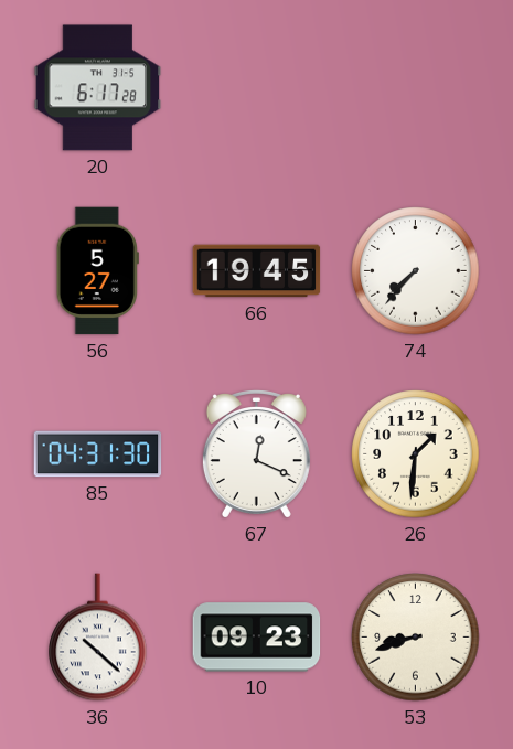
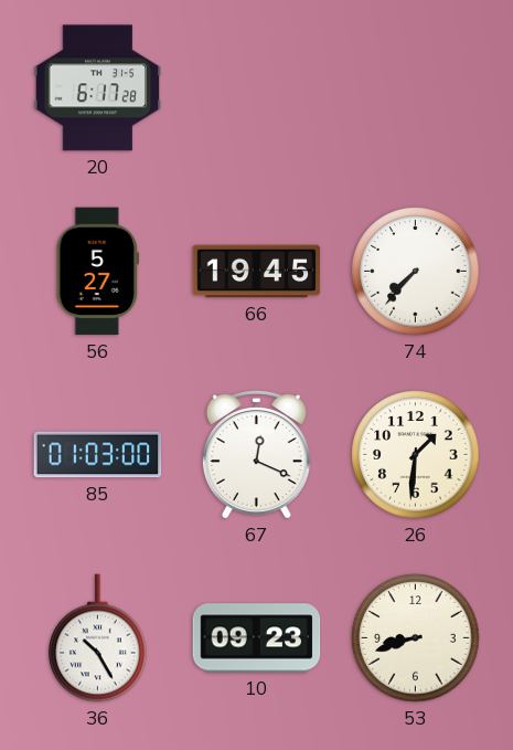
85: 04:31 -> 01:03
36: 10:22 -> 10:25
